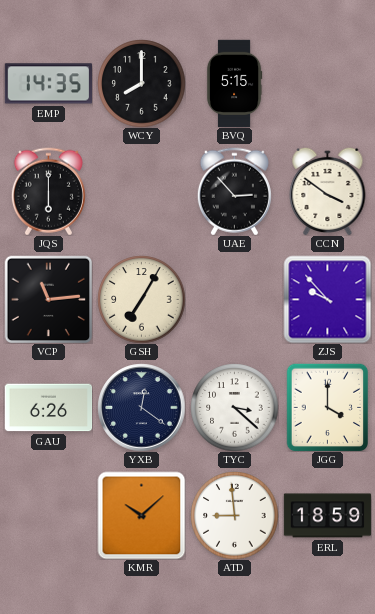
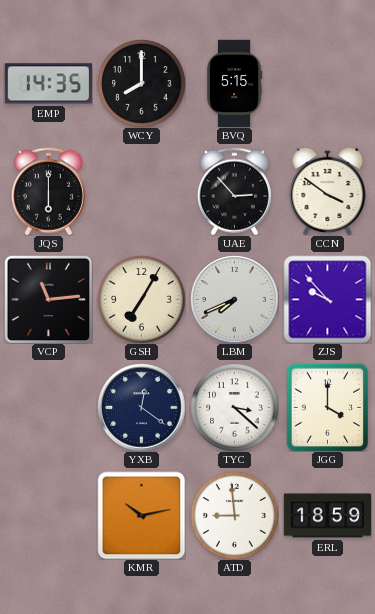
LBM: none -> 7:41
GAU: 6:26 -> none
KMR: 10:08 -> 10:13
